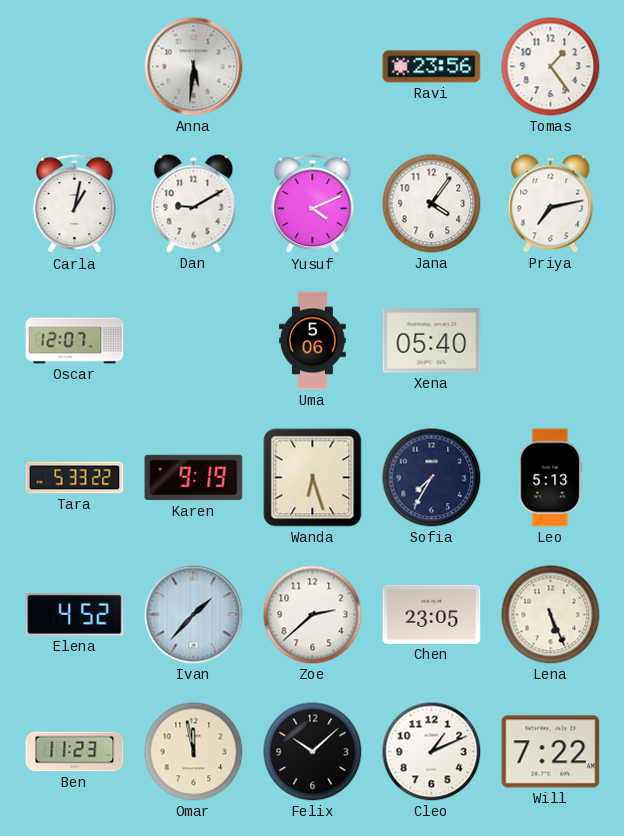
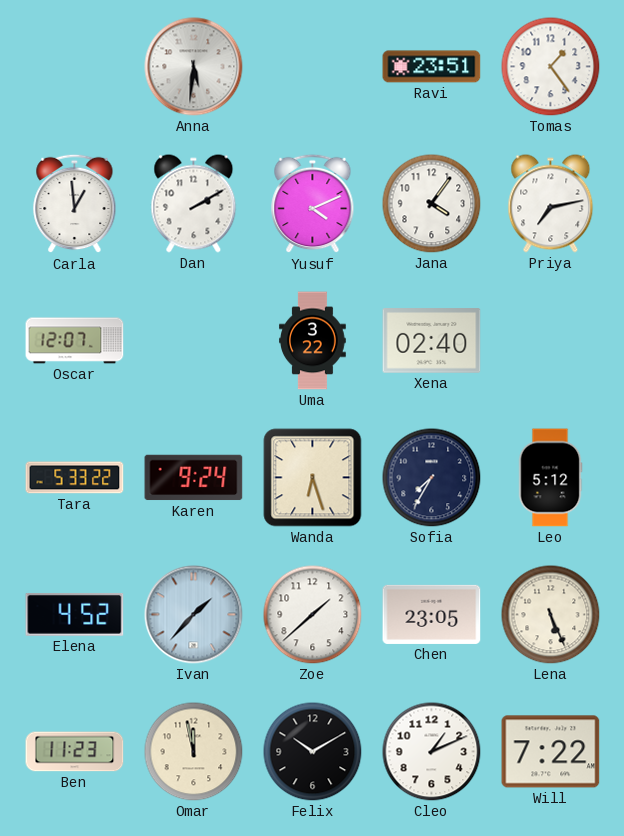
Ravi: 23:56 -> 23:51
Carla: 1:02 -> 12:59
Dan: 9:10 -> 2:10
Uma: 5:06 -> 3:22
Xena: 05:40 -> 02:40
Karen: 9:19 -> 9:24
Leo: 5:13 -> 5:12
Zoe: 2:38 -> 1:38
Felix: 10:08 -> 10:10
